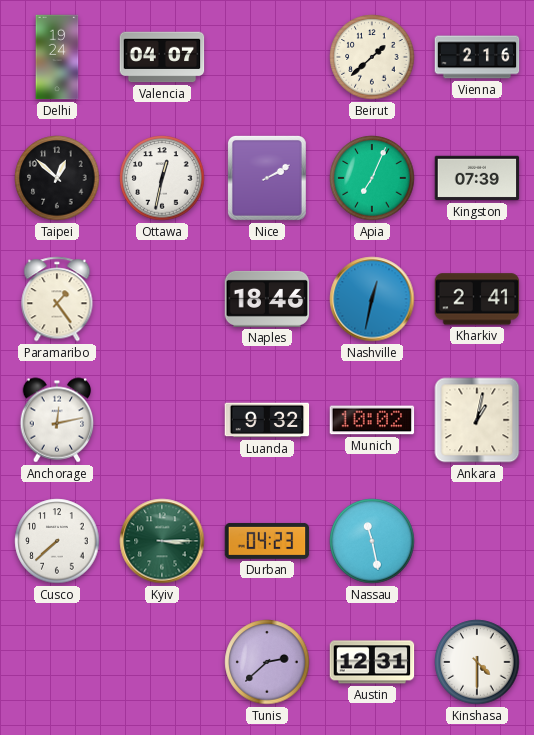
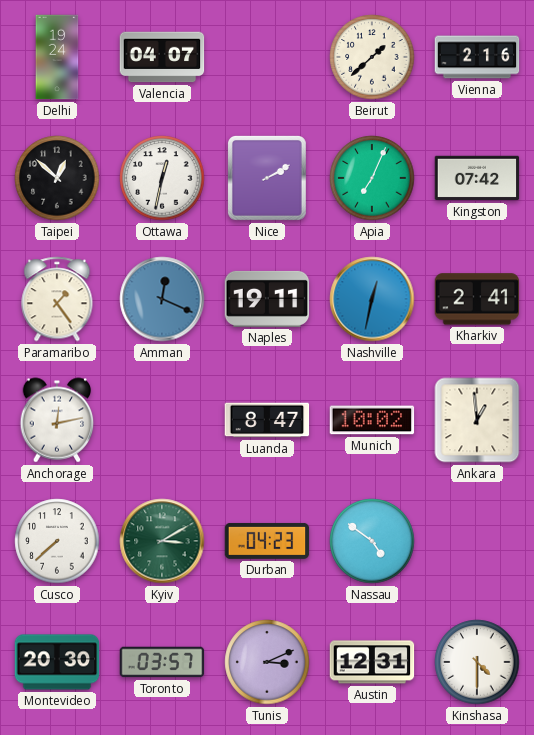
Kingston: 07:39 -> 07:42
Amman: none -> 12:19
Naples: 18:46 -> 19:11
Luanda: 9:32 -> 8:47
Ankara: 1:02 -> 12:59
Kyiv: 3:15 -> 3:10
Nassau: 11:28 -> 4:51
Montevideo: none -> 20:30
Toronto: none -> 03:57
Tunis: 2:38 -> 3:11
